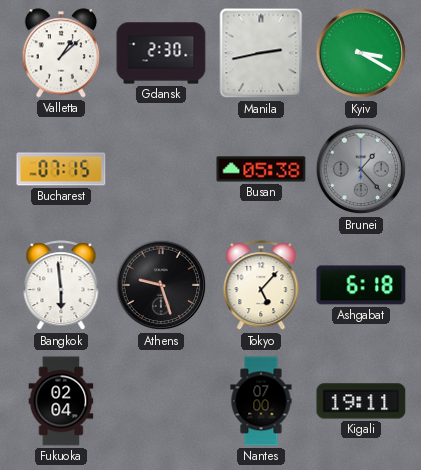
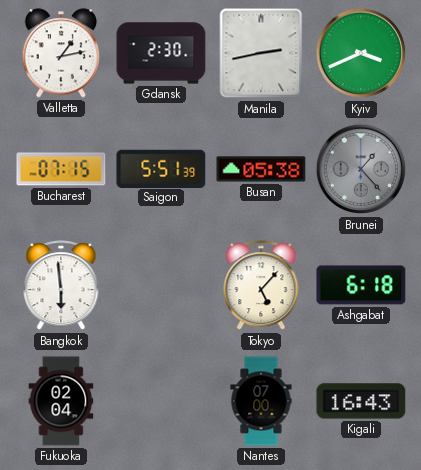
Valletta: 1:08 -> 1:13
Kyiv: 3:20 -> 3:41
Saigon: none -> 5:51
Athens: 9:27 -> none
Kigali: 19:11 -> 16:43
